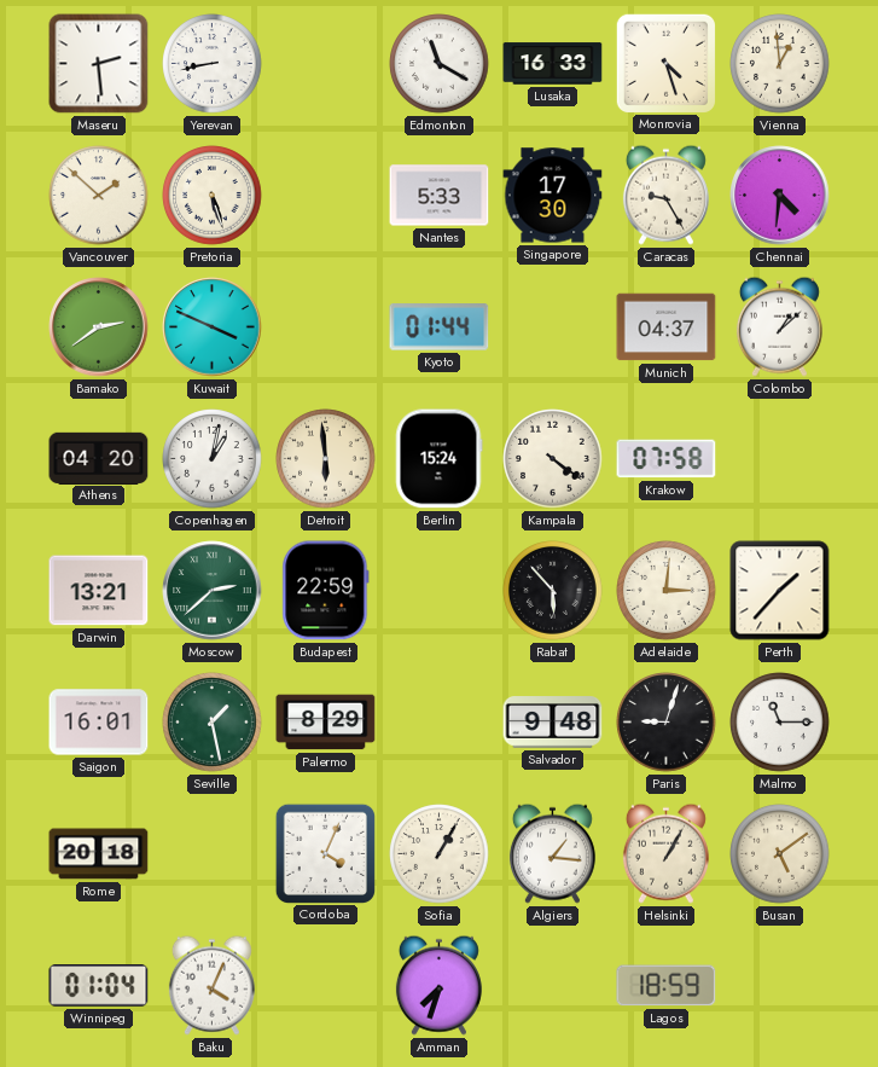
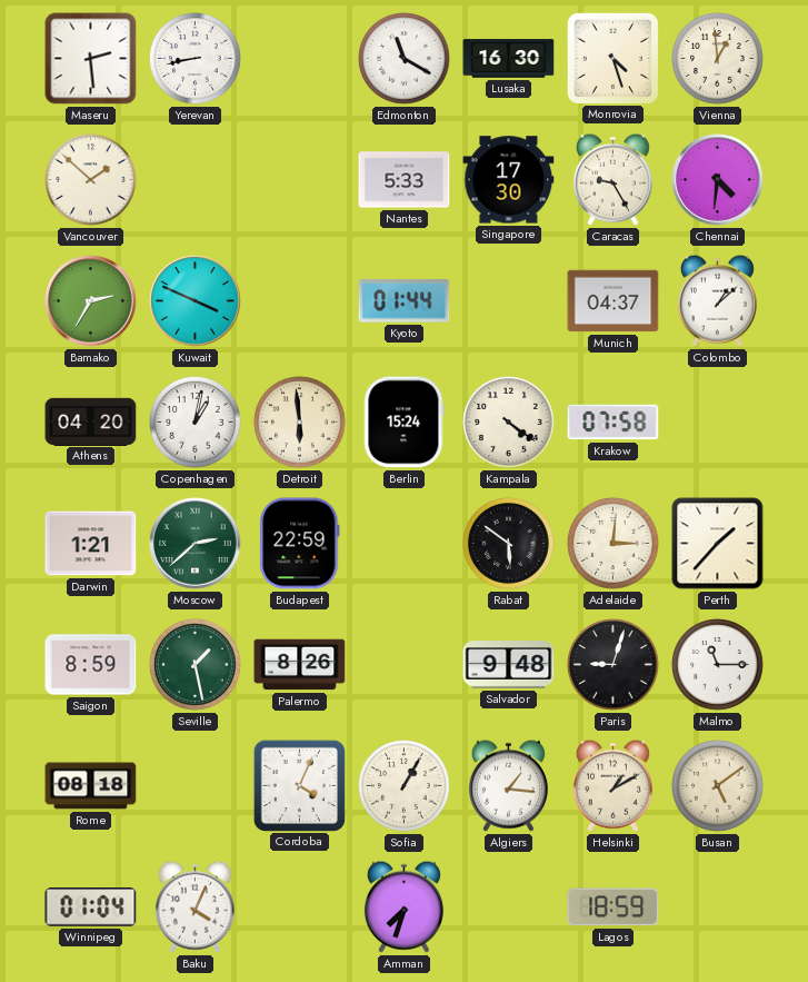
Lusaka: 16:33 -> 16:30
Pretoria: 5:27 -> none
Bamako: 2:39 -> 2:35
Darwin: 13:21 -> 1:21
Rabat: 5:53 -> 5:51
Saigon: 16:01 -> 8:59
Palermo: 8:29 -> 8:26
Rome: 20:18 -> 08:18
Helsinki: 1:05 -> 1:10
